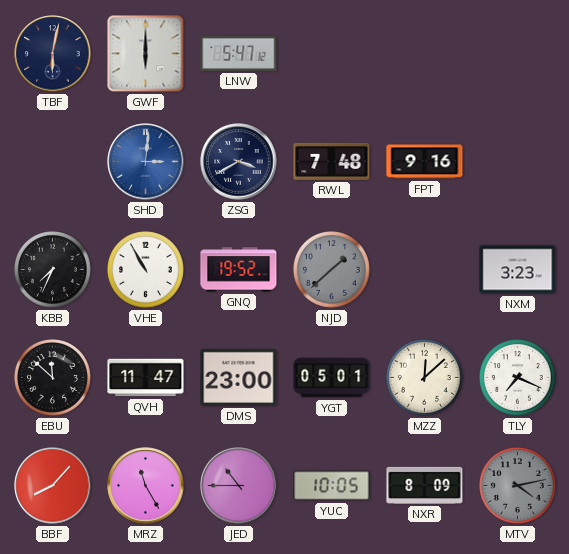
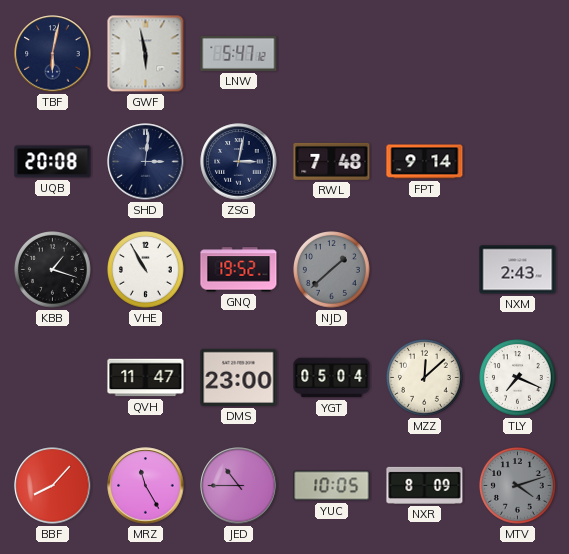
GWF: 6:00 -> 5:58
UQB: none -> 20:08
SHD dial: blue -> navy
ZSG: 3:40 -> 3:02
FPT: 9:16 -> 9:14
KBB: 7:34 -> 1:18
NXM: 3:23 -> 2:43
EBU: 11:52 -> none
YGT: 05:01 -> 05:04
MTV: 4:13 -> 4:12
